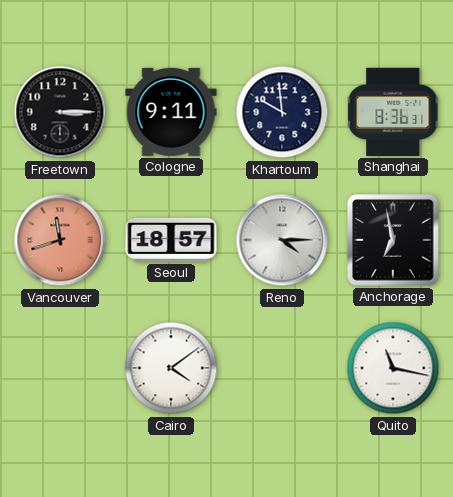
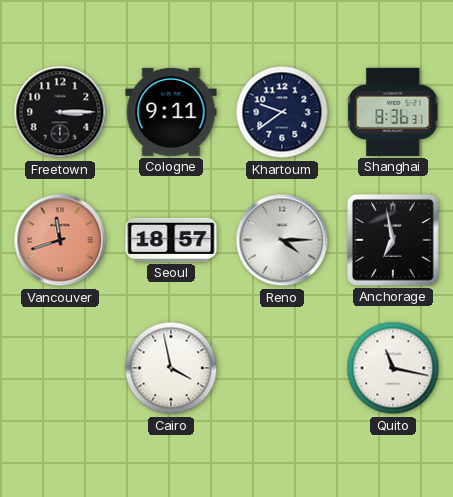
Khartoum: 9:59 -> 9:39
Cairo: 4:09 -> 3:58
